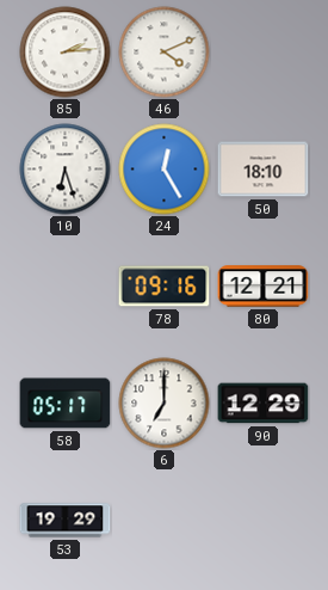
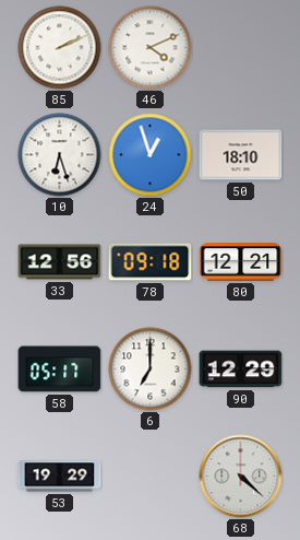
85: 2:14 -> 2:11
24: 12:25 -> 12:57
33: none -> 12:56
78: 09:16 -> 09:18
68: none -> 4:22
